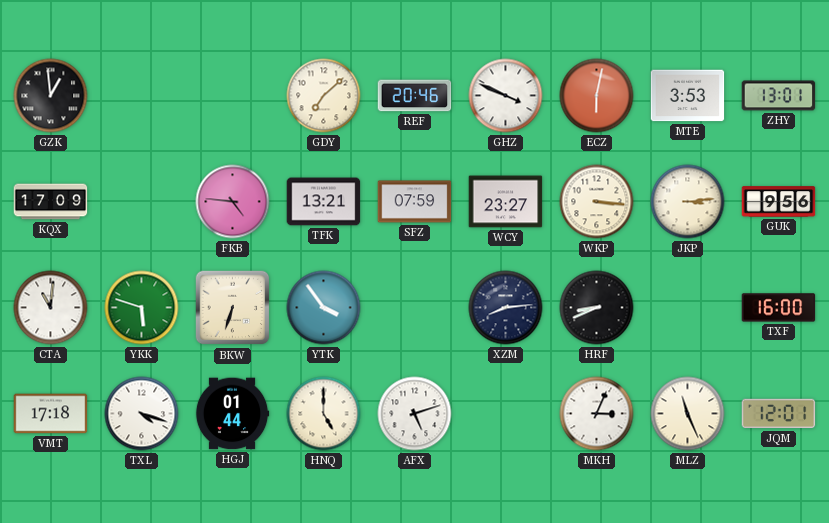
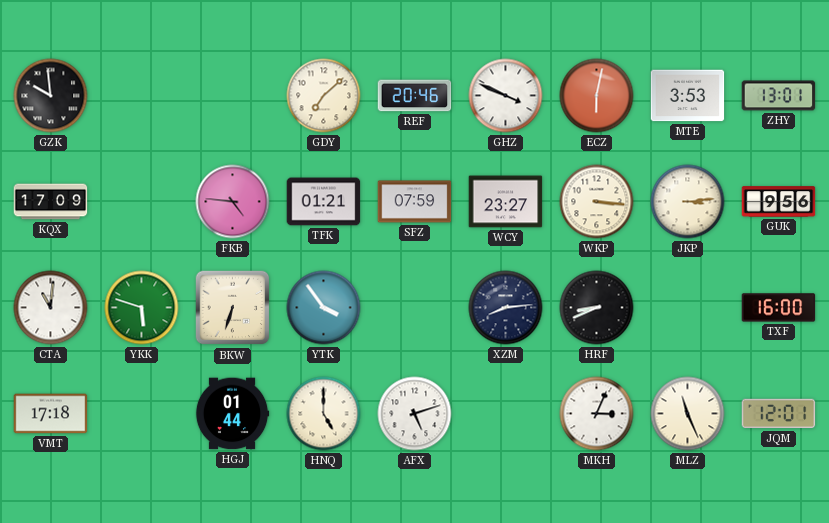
GZK: 12:59 -> 9:59
TFK: 13:21 -> 01:21
TXL: 4:18 -> none
